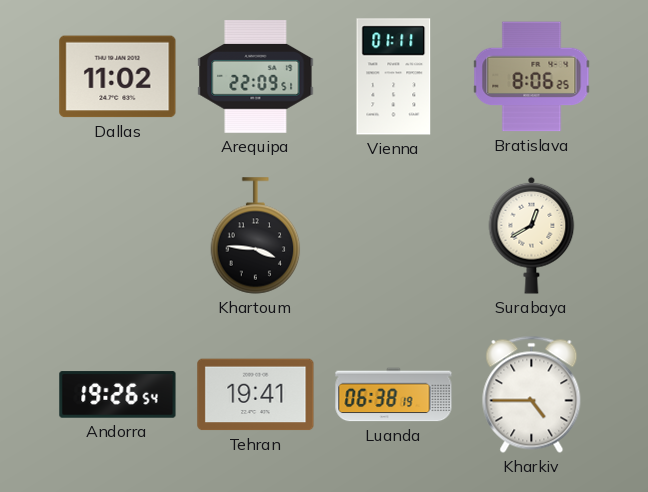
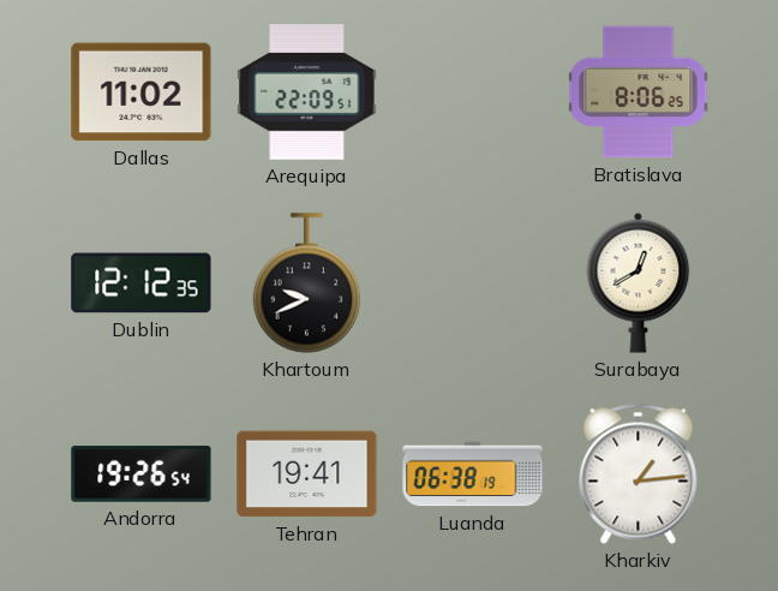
Vienna: 01:11 -> none
Dublin: none -> 12:12
Khartoum: 3:46 -> 9:41
Kharkiv: 4:45 -> 1:14
